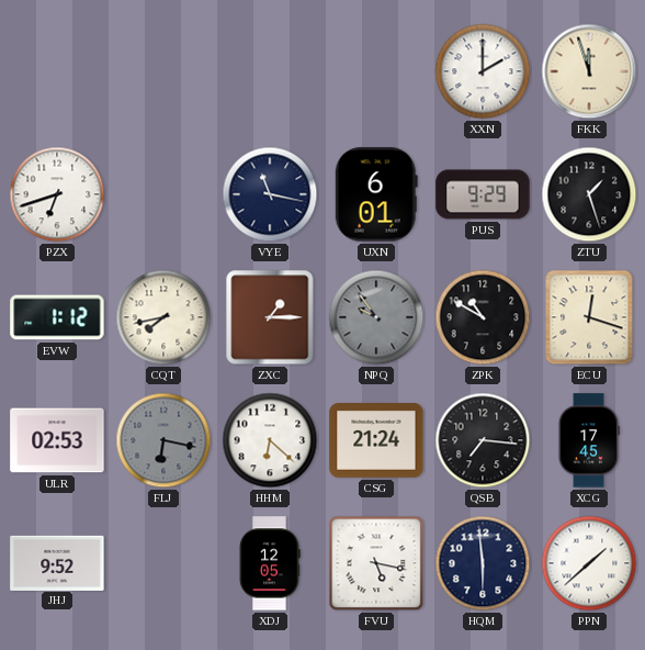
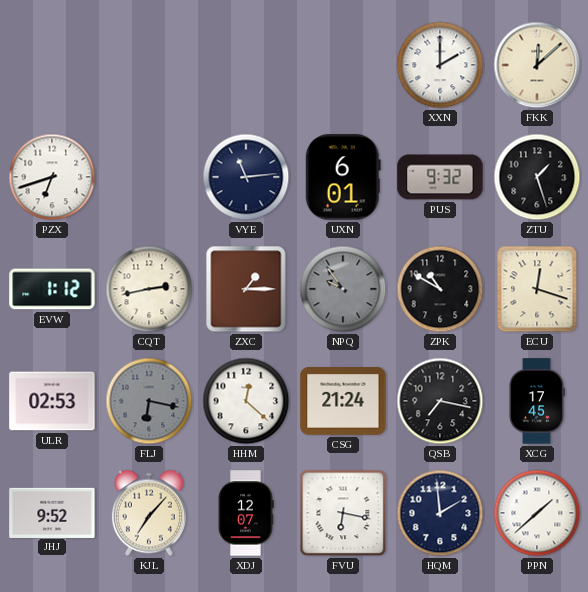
FKK: 11:57 -> 12:08
VYE: 11:17 -> 11:14
PUS: 9:29 -> 9:32
CQT: 7:43 -> 2:43
HHM: 6:22 -> 12:22
QSB: 7:16 -> 7:17
KJL: none -> 7:07
XDJ: 12:05 -> 12:07
FVU: 5:17 -> 6:17
HQM: 5:59 -> 1:59
